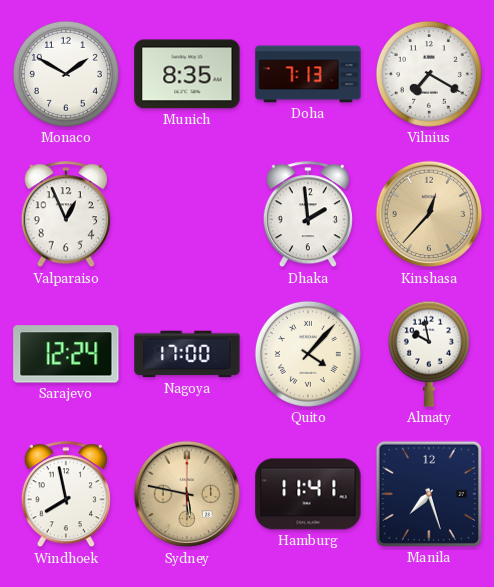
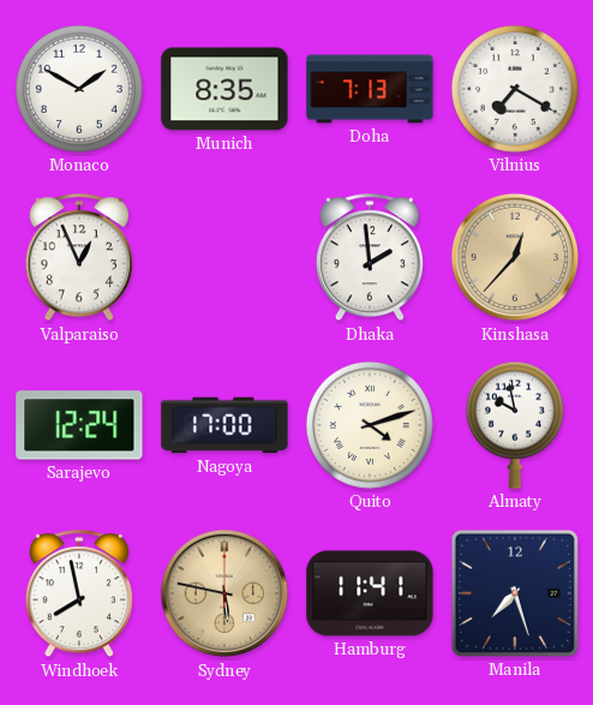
Quito: 4:07 -> 4:12
